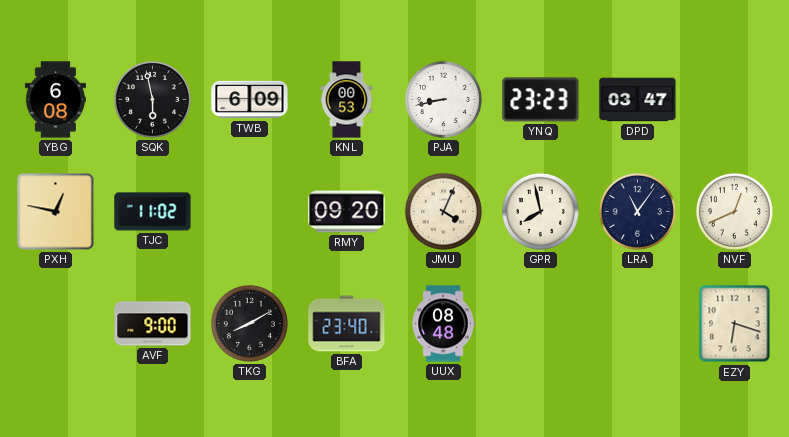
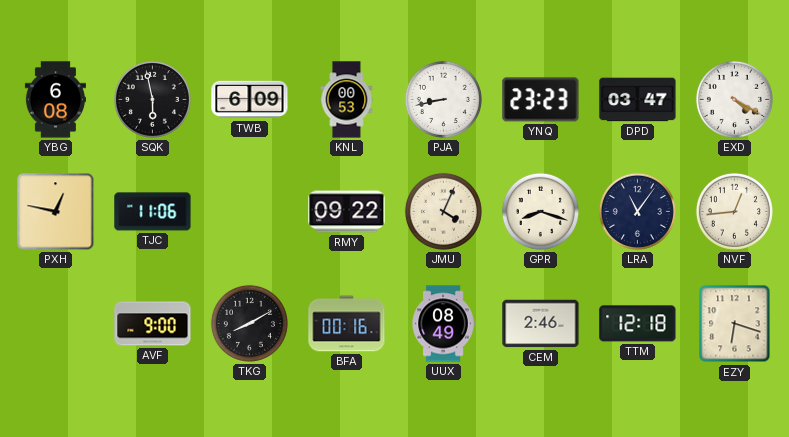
EXD: none -> 4:20
TJC: 11:02 -> 11:06
RMY: 09:20 -> 09:22
GPR: 7:58 -> 8:18
NVF: 12:41 -> 12:44
BFA: 23:40 -> 00:16
UUX: 08:48 -> 08:49
CEM: none -> 2:46
TTM: none -> 12:18
